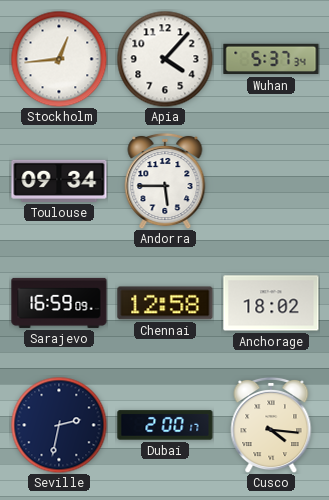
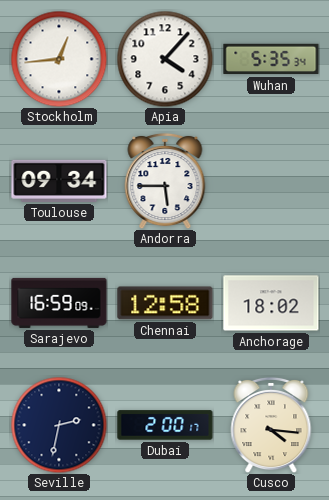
Wuhan: 5:37 -> 5:35
